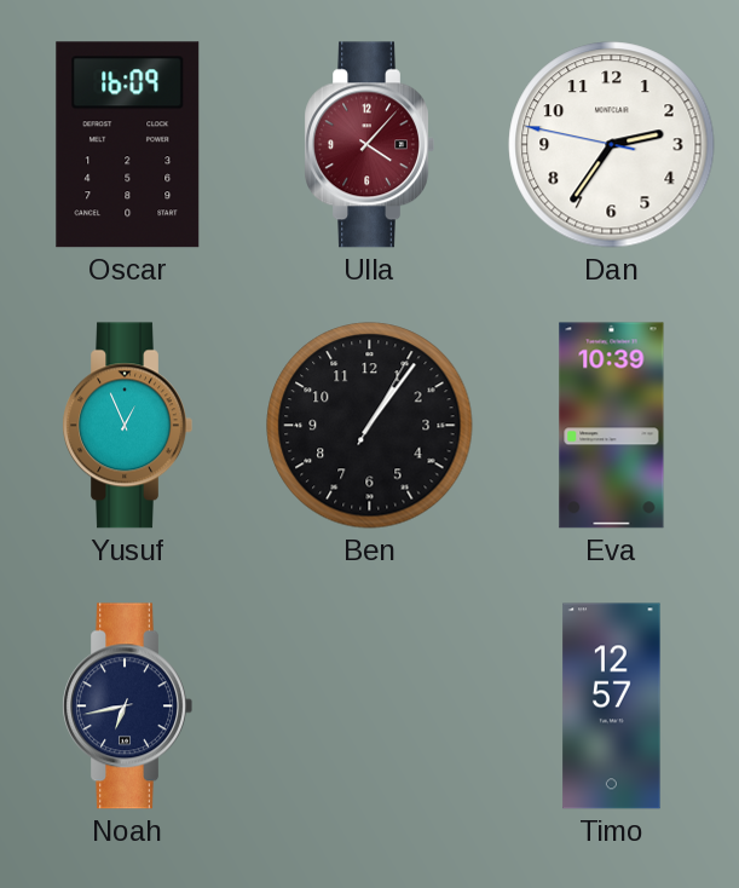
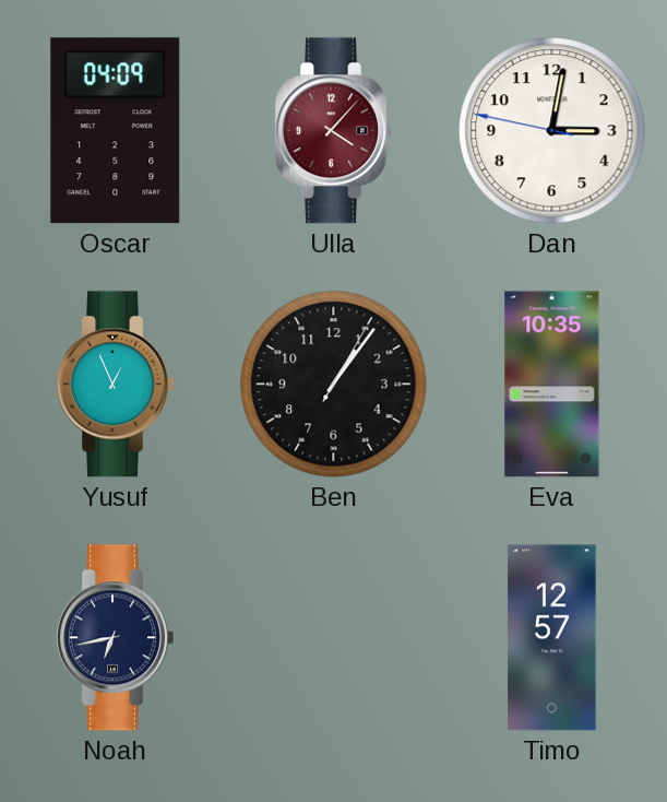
Oscar: 16:09 -> 04:09
Dan: 2:35 -> 3:01
Eva: 10:39 -> 10:35
